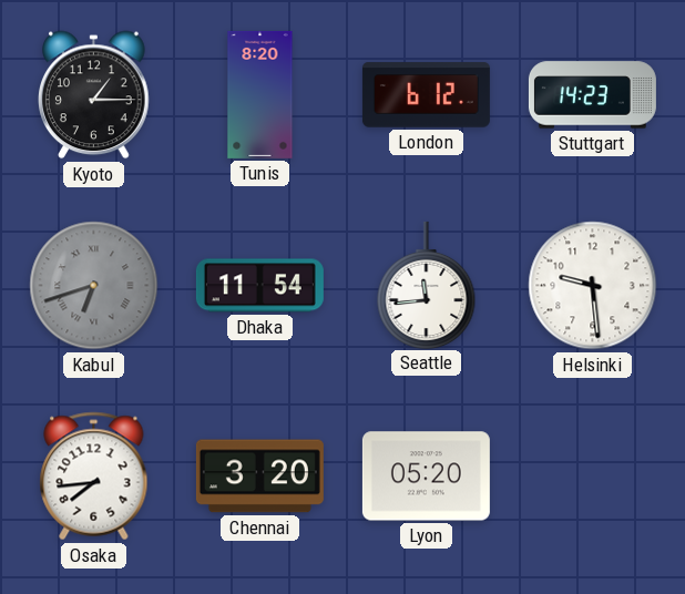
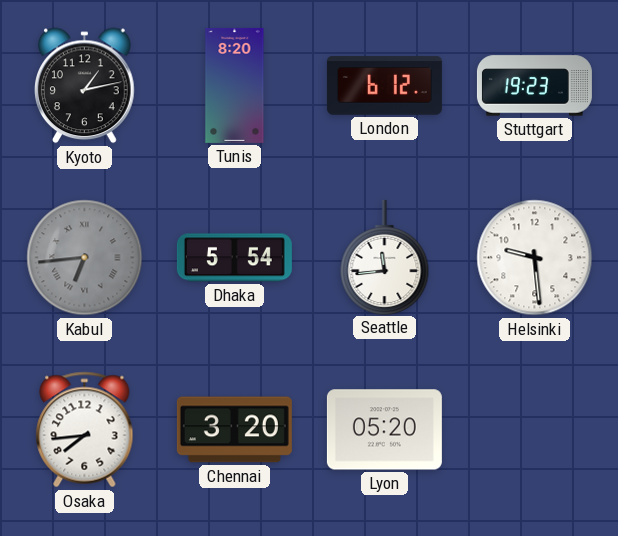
Kyoto: 1:15 -> 1:13
Stuttgart: 14:23 -> 19:23
Kabul: 6:42 -> 6:44
Dhaka: 11:54 -> 5:54
